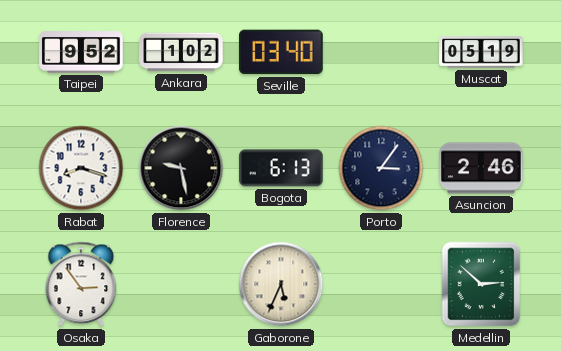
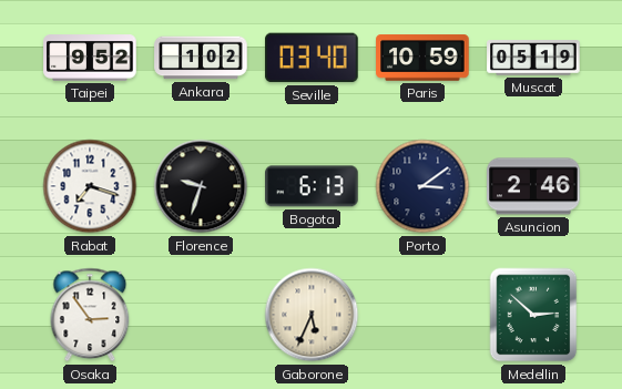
Paris: none -> 10:59
Rabat: 8:18 -> 7:18
Florence: 9:28 -> 9:33
Porto: 3:06 -> 3:09
